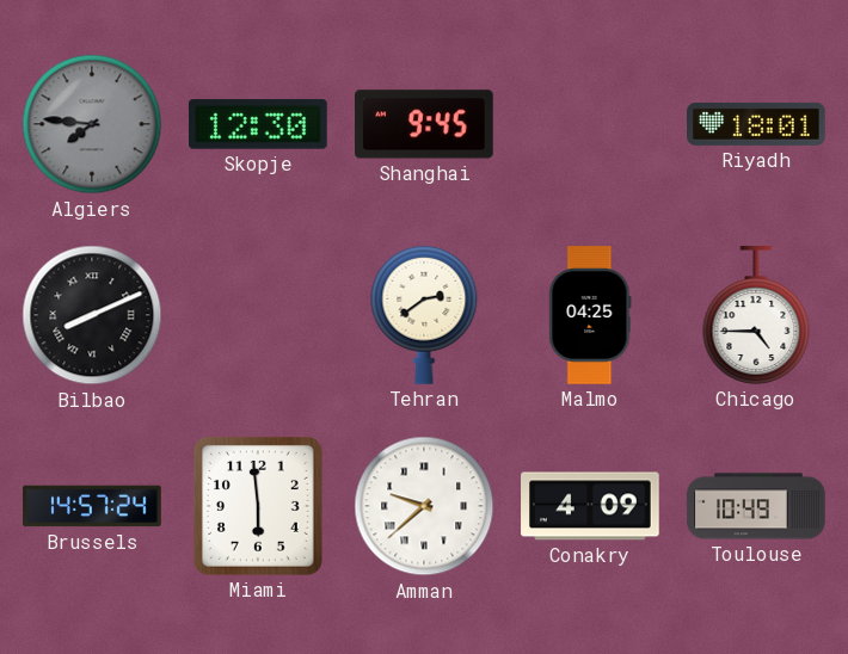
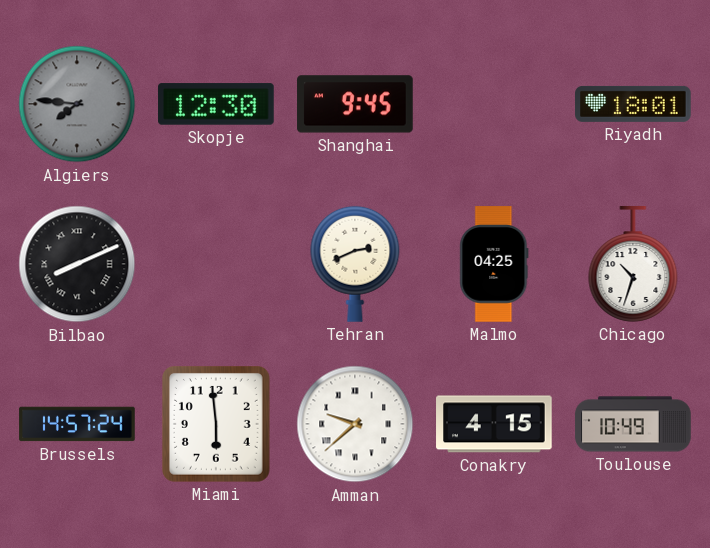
Tehran: 2:39 -> 2:41
Chicago: 4:45 -> 10:33
Conakry: 4:09 -> 4:15
